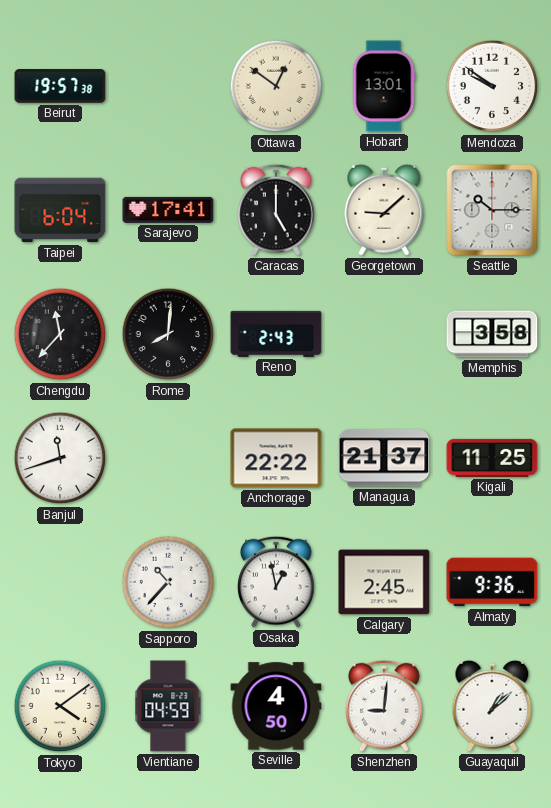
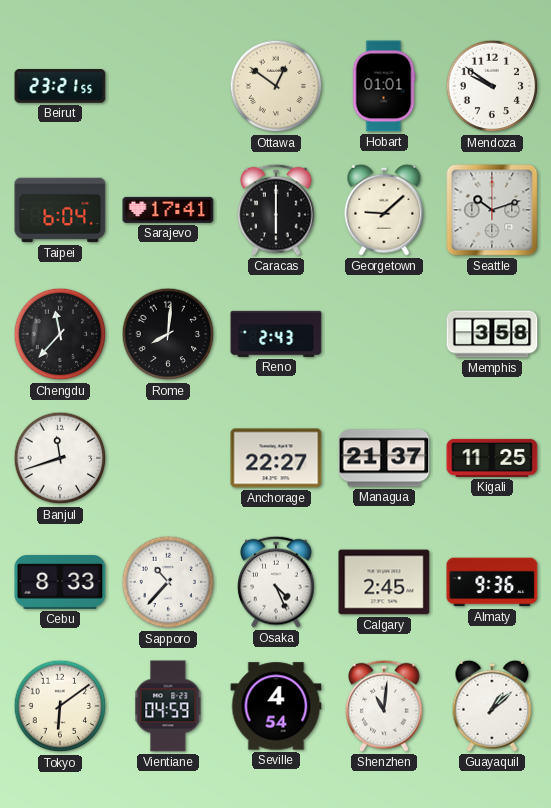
Beirut: 19:57 -> 23:21
Hobart: 13:01 -> 01:01
Caracas: 5:00 -> 6:00
Seattle: 10:15 -> 10:12
Anchorage: 22:22 -> 22:27
Cebu: none -> 8:33
Osaka: 12:58 -> 4:26
Tokyo: 4:09 -> 6:09
Seville: 4:50 -> 4:54
Shenzhen: 9:01 -> 11:01
